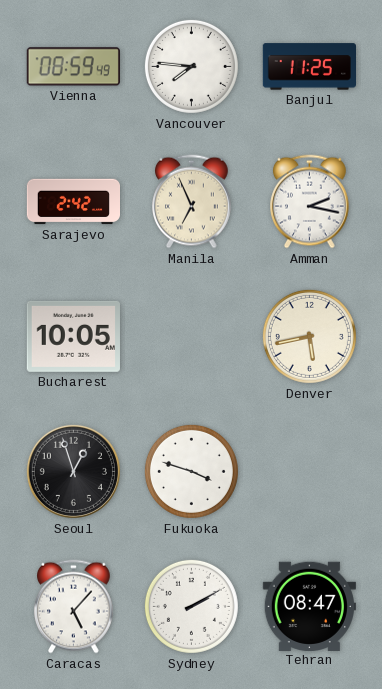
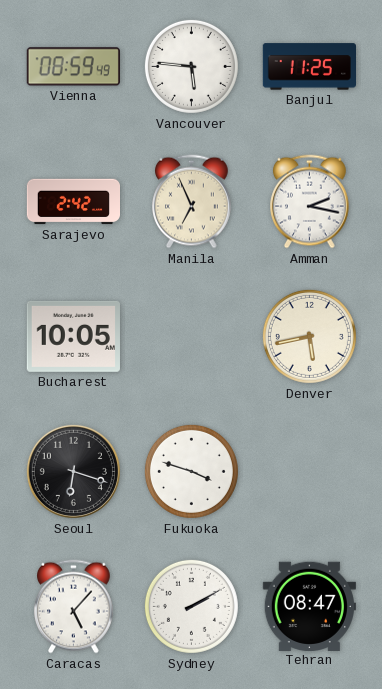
Vancouver: 7:46 -> 5:46
Seoul: 12:57 -> 6:18
